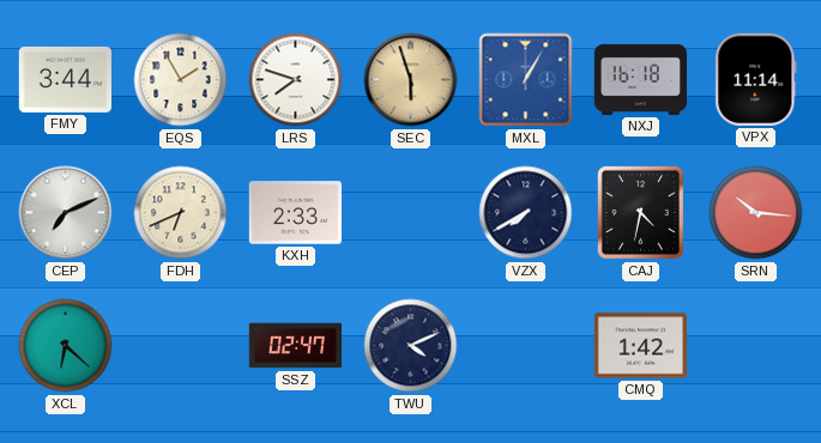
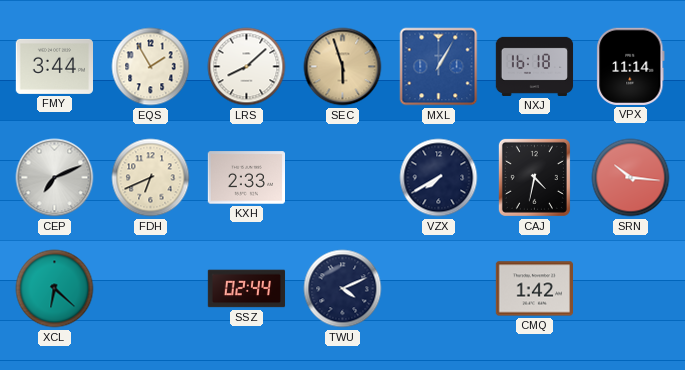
LRS: 7:48 -> 8:08
SSZ: 02:47 -> 02:44
